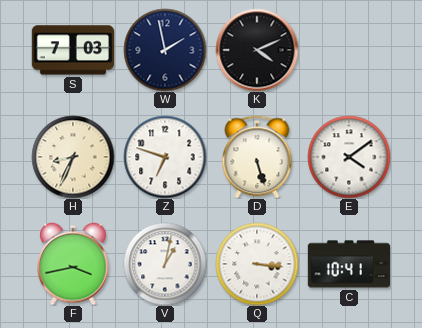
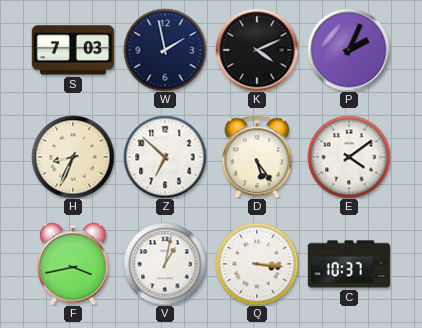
P: none -> 2:04
Z: 6:48 -> 6:52
D: 5:27 -> 5:24
C: 10:41 -> 10:37
